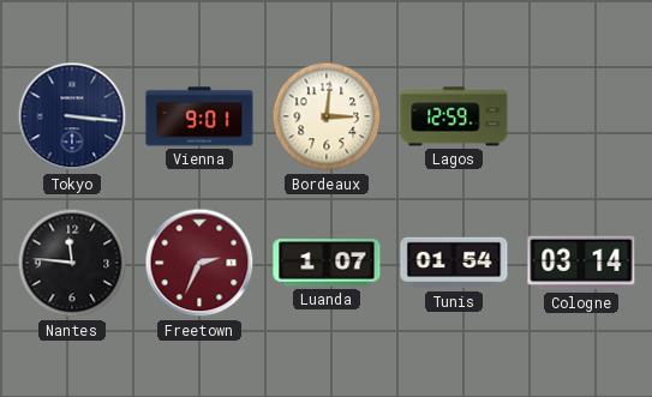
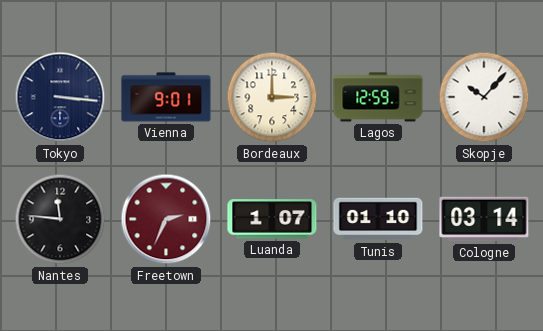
Bordeaux: 3:01 -> 3:00
Skopje: none -> 10:07
Tunis: 01:54 -> 01:10
